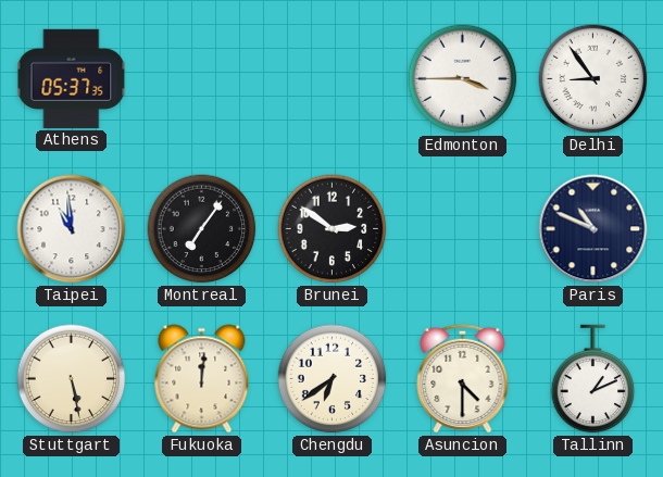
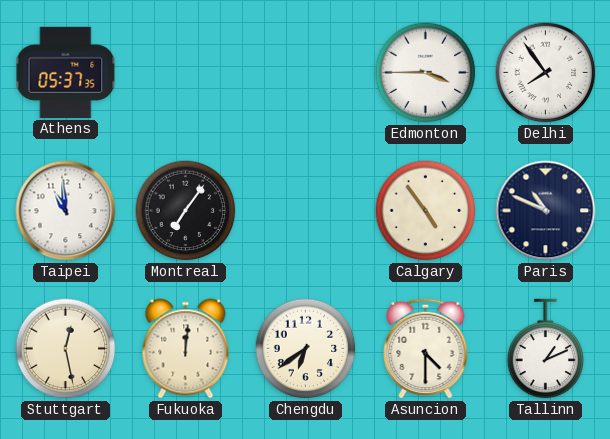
Delhi: 8:54 -> 7:54
Brunei: 2:51 -> none
Calgary: none -> 4:54
Stuttgart: 5:28 -> 12:28
